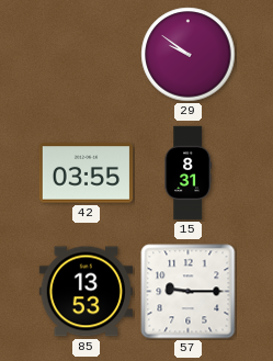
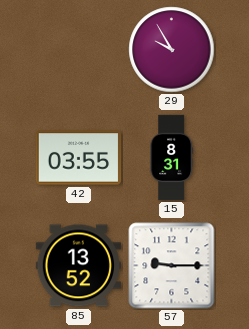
29: 9:51 -> 9:55
85: 13:53 -> 13:52
